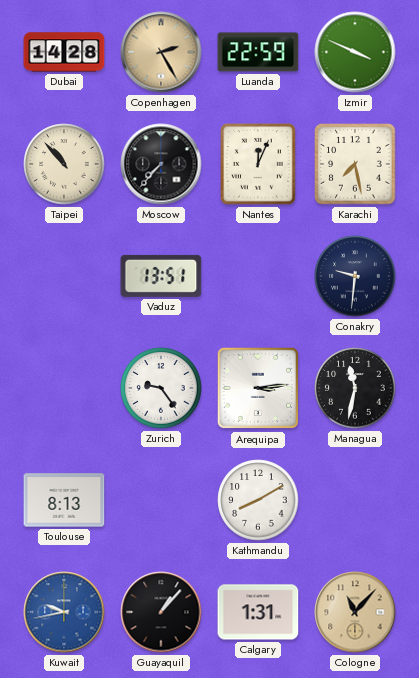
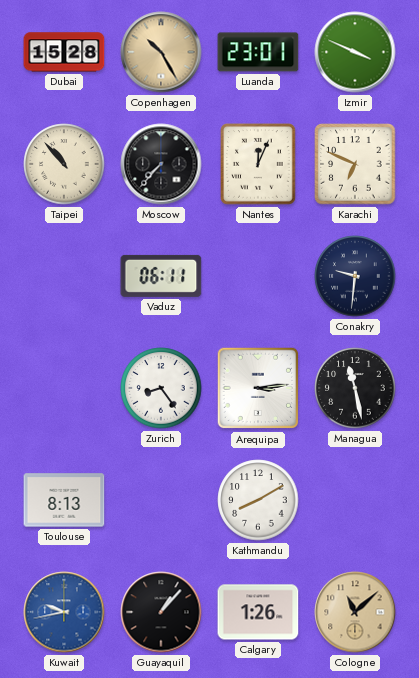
Dubai: 14:28 -> 15:28
Copenhagen: 2:25 -> 10:25
Luanda: 22:59 -> 23:01
Karachi: 7:28 -> 6:49
Vaduz: 13:51 -> 06:11
Zurich: 9:24 -> 8:24
Managua: 11:32 -> 11:28
Calgary: 1:31 -> 1:26
Cologne: 11:07 -> 11:08
